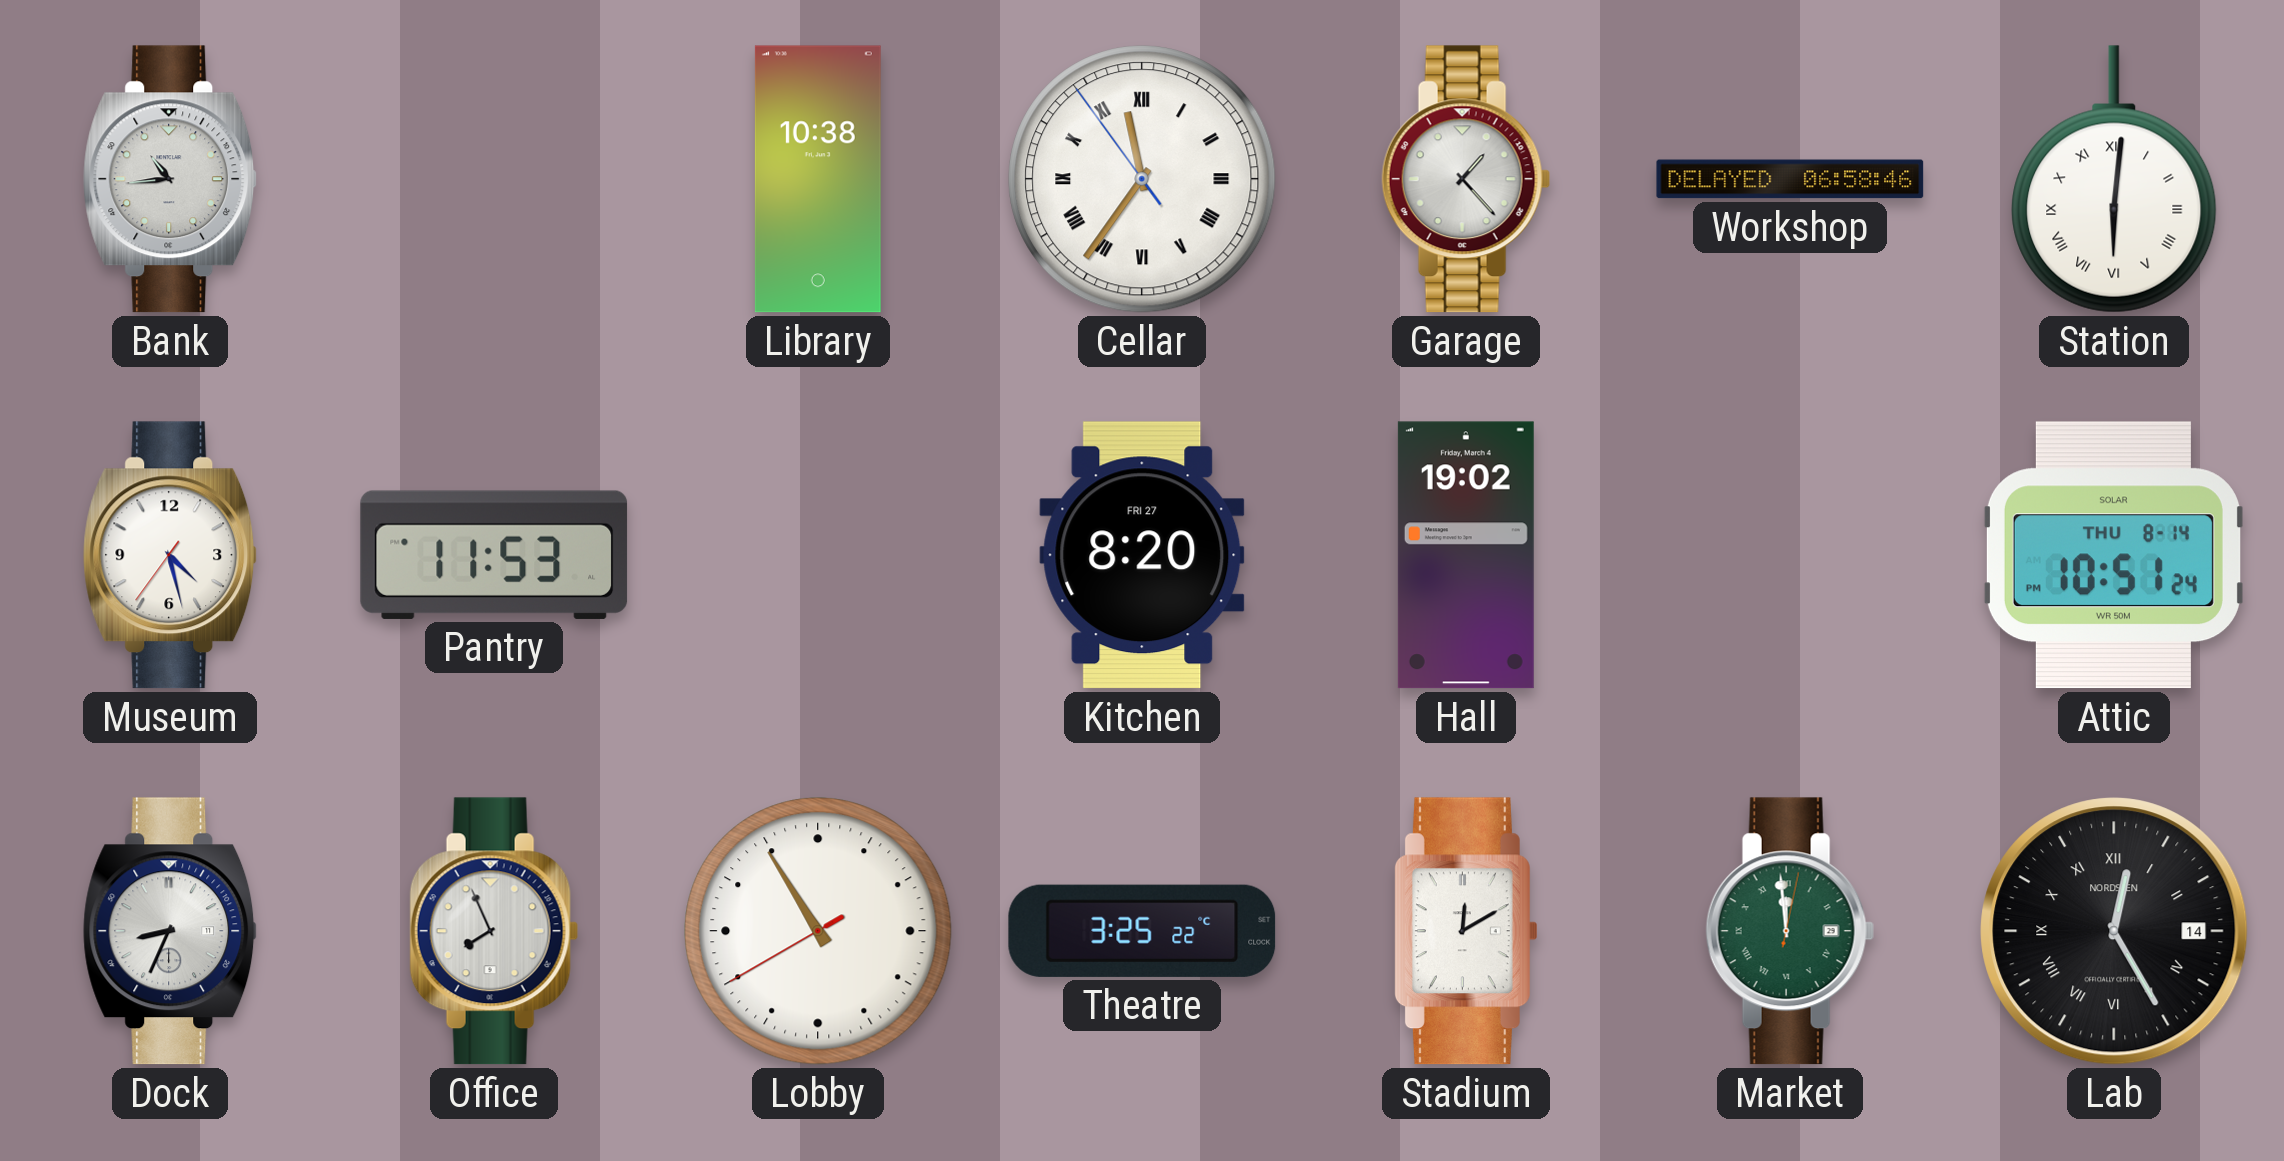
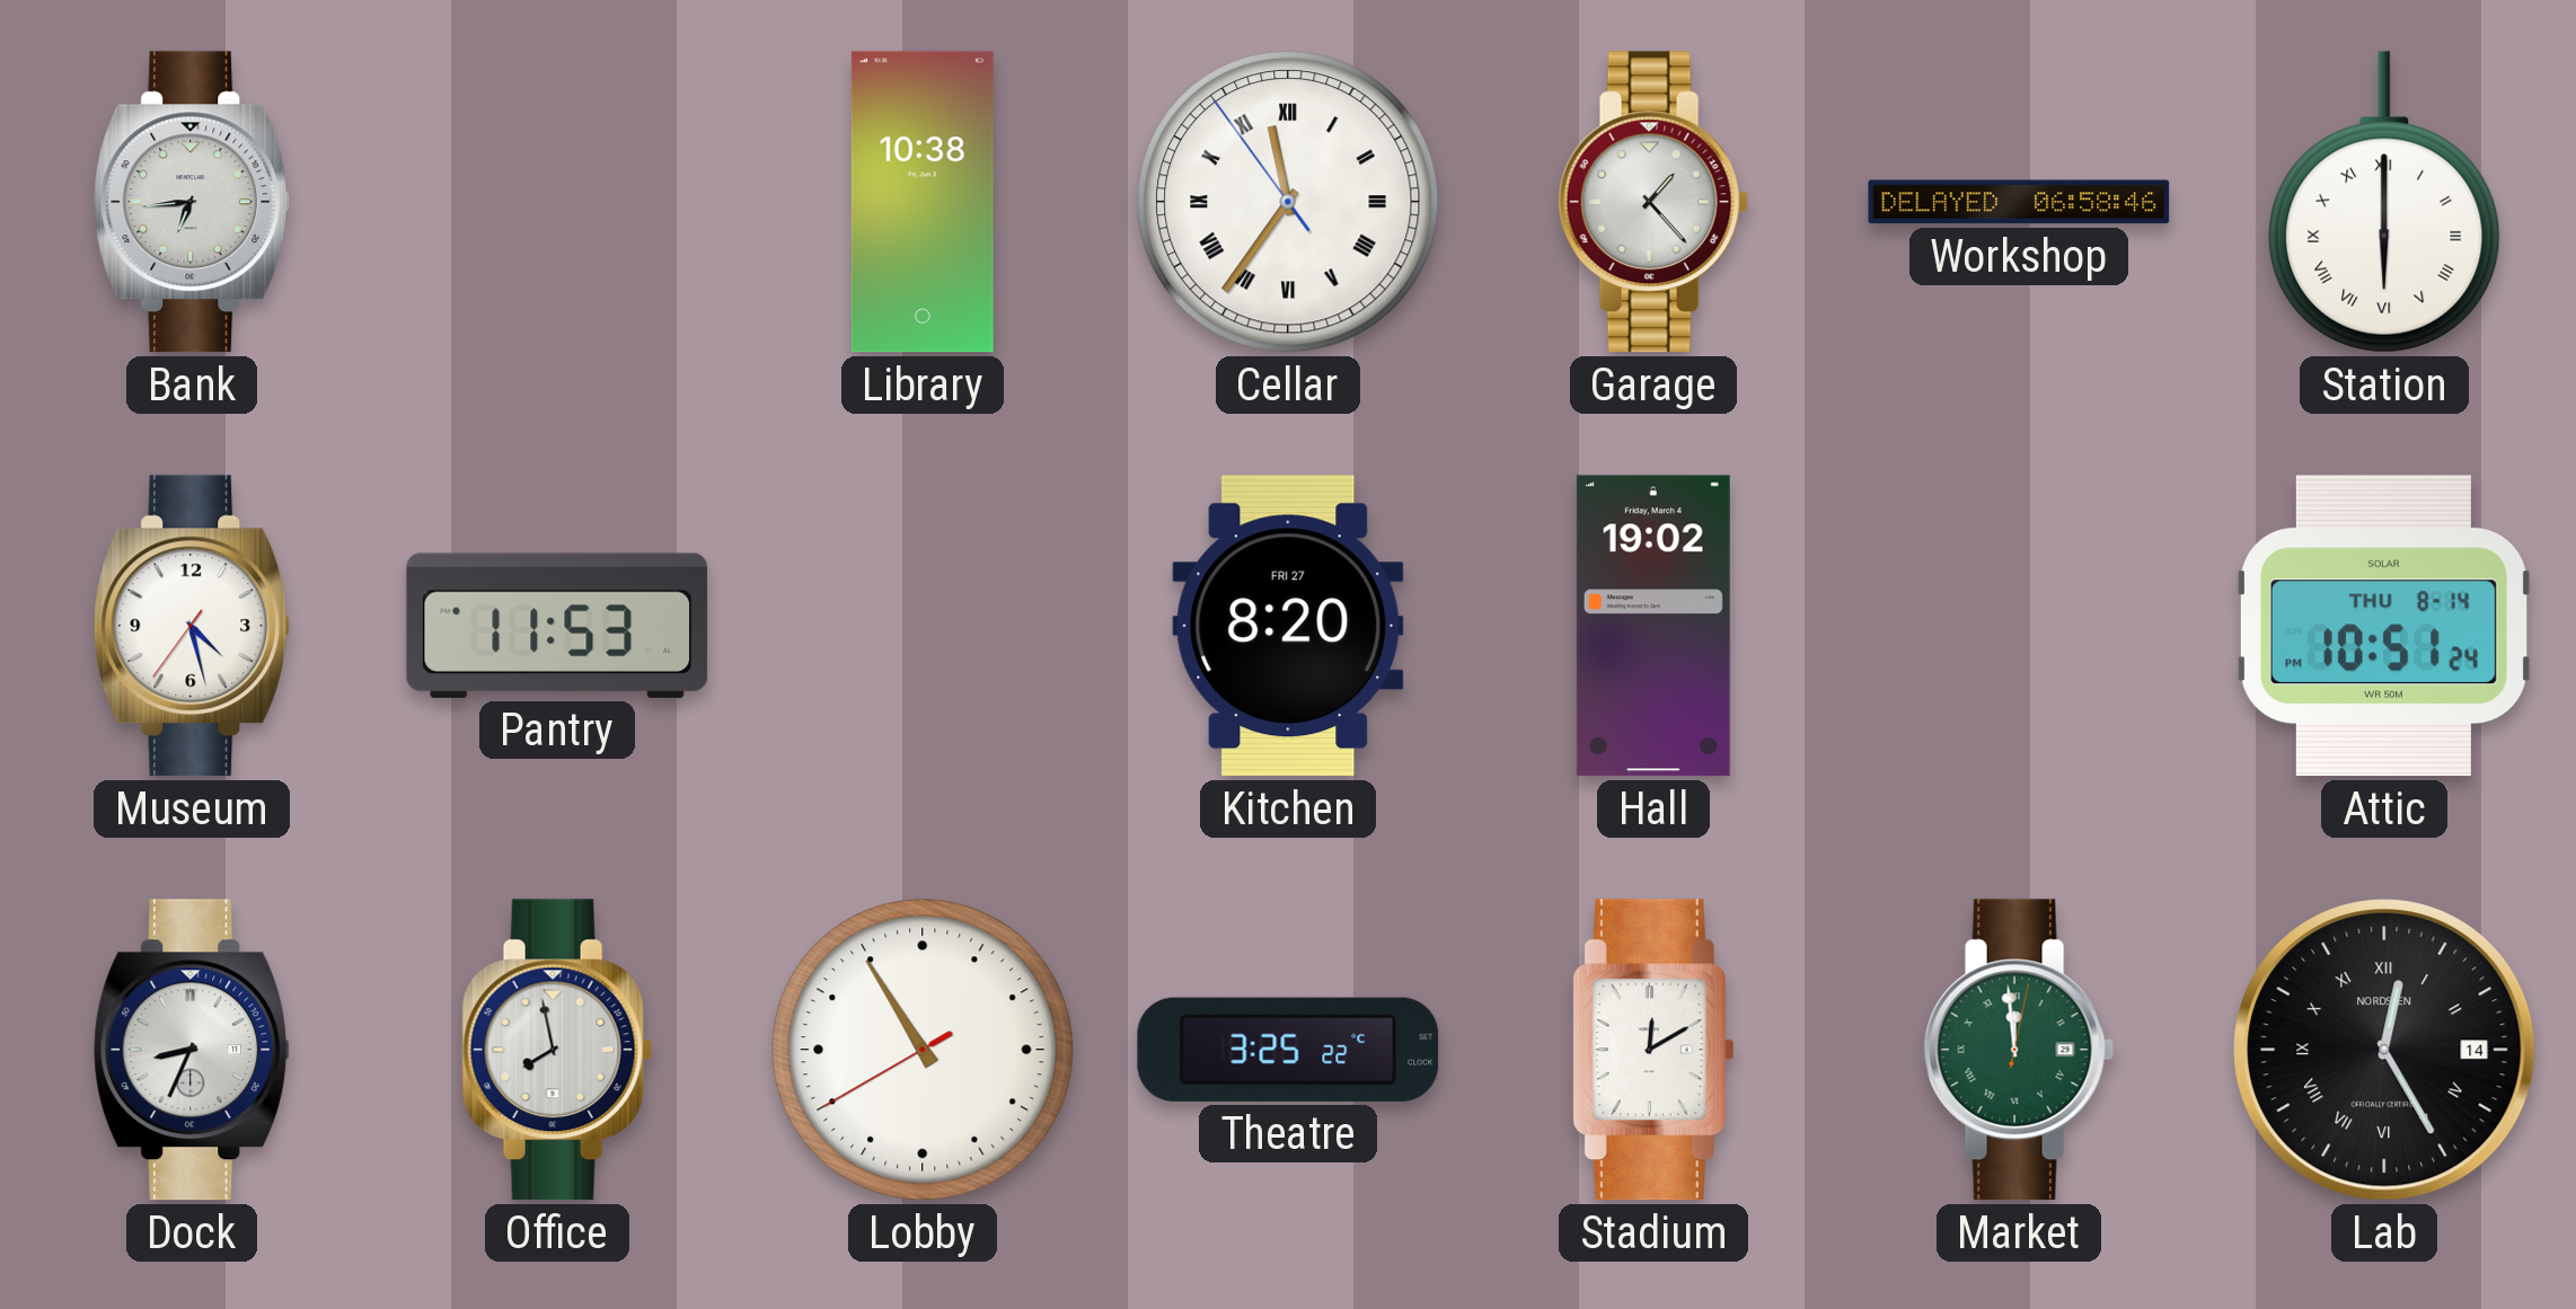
Bank: 10:44 -> 6:44
Station: 6:01 -> 6:00
Office: 7:56 -> 7:58
